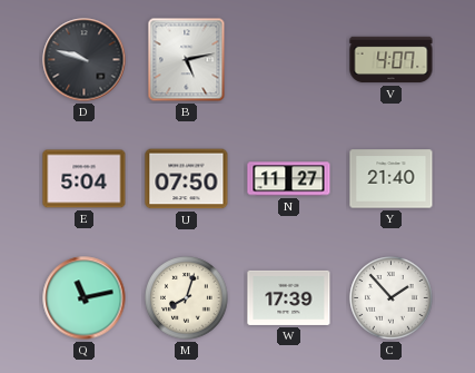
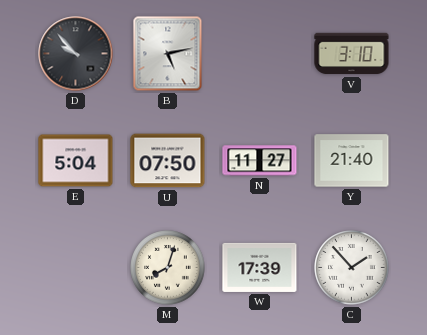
D: 9:48 -> 9:53
V: 4:07 -> 3:10
Q: 11:13 -> none
